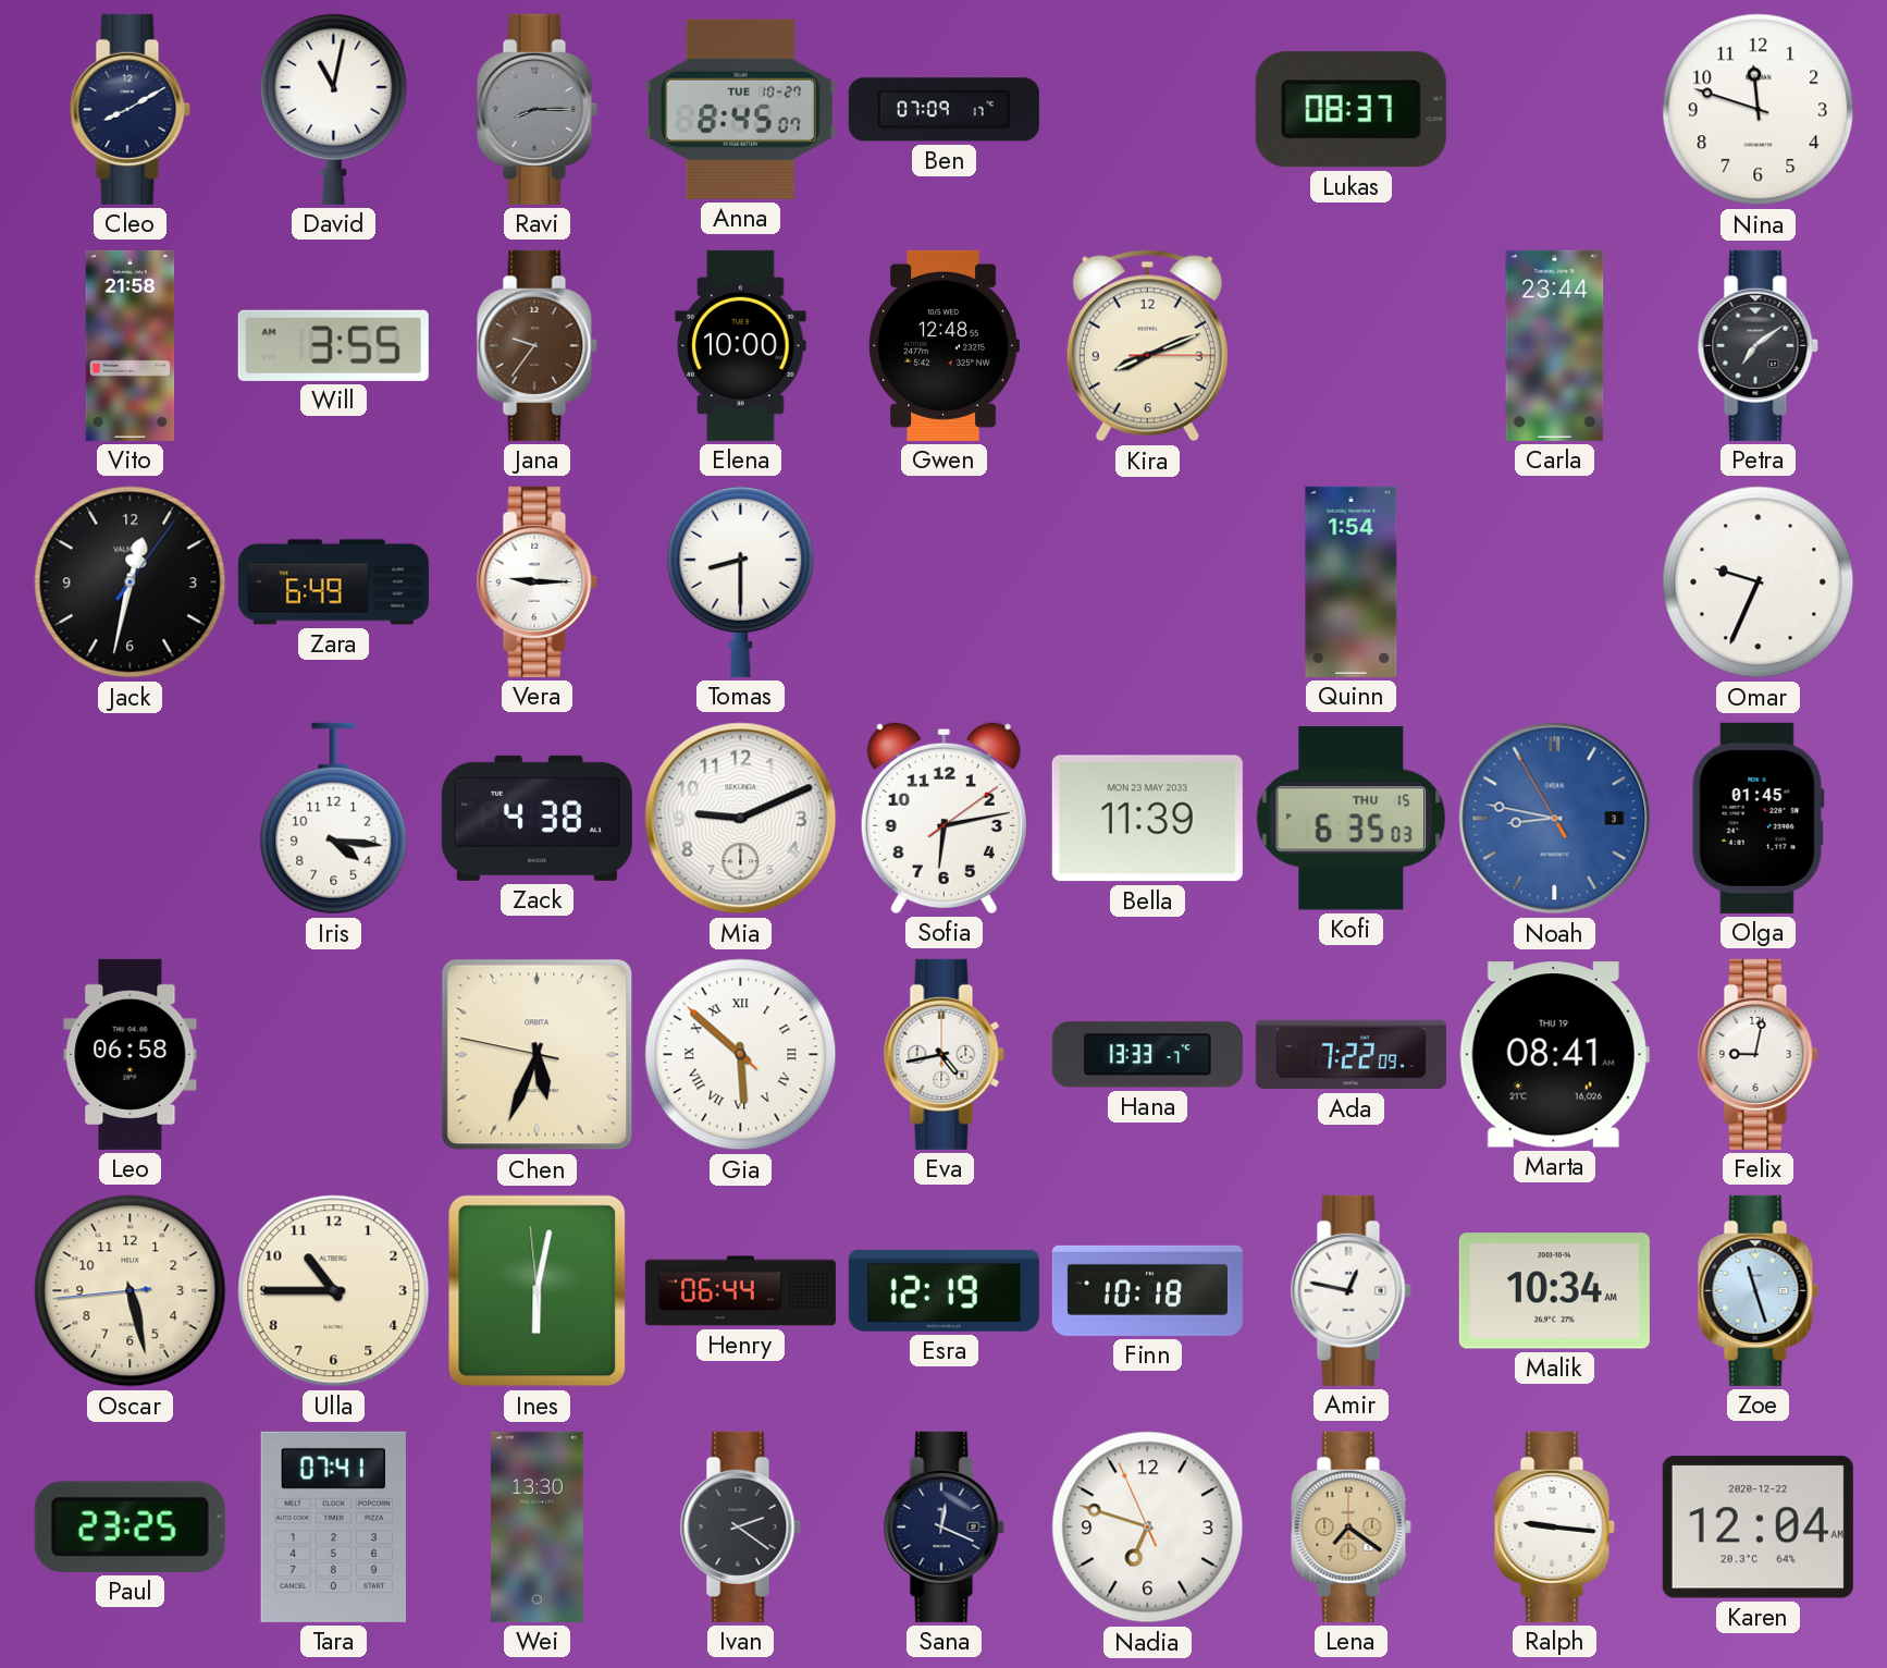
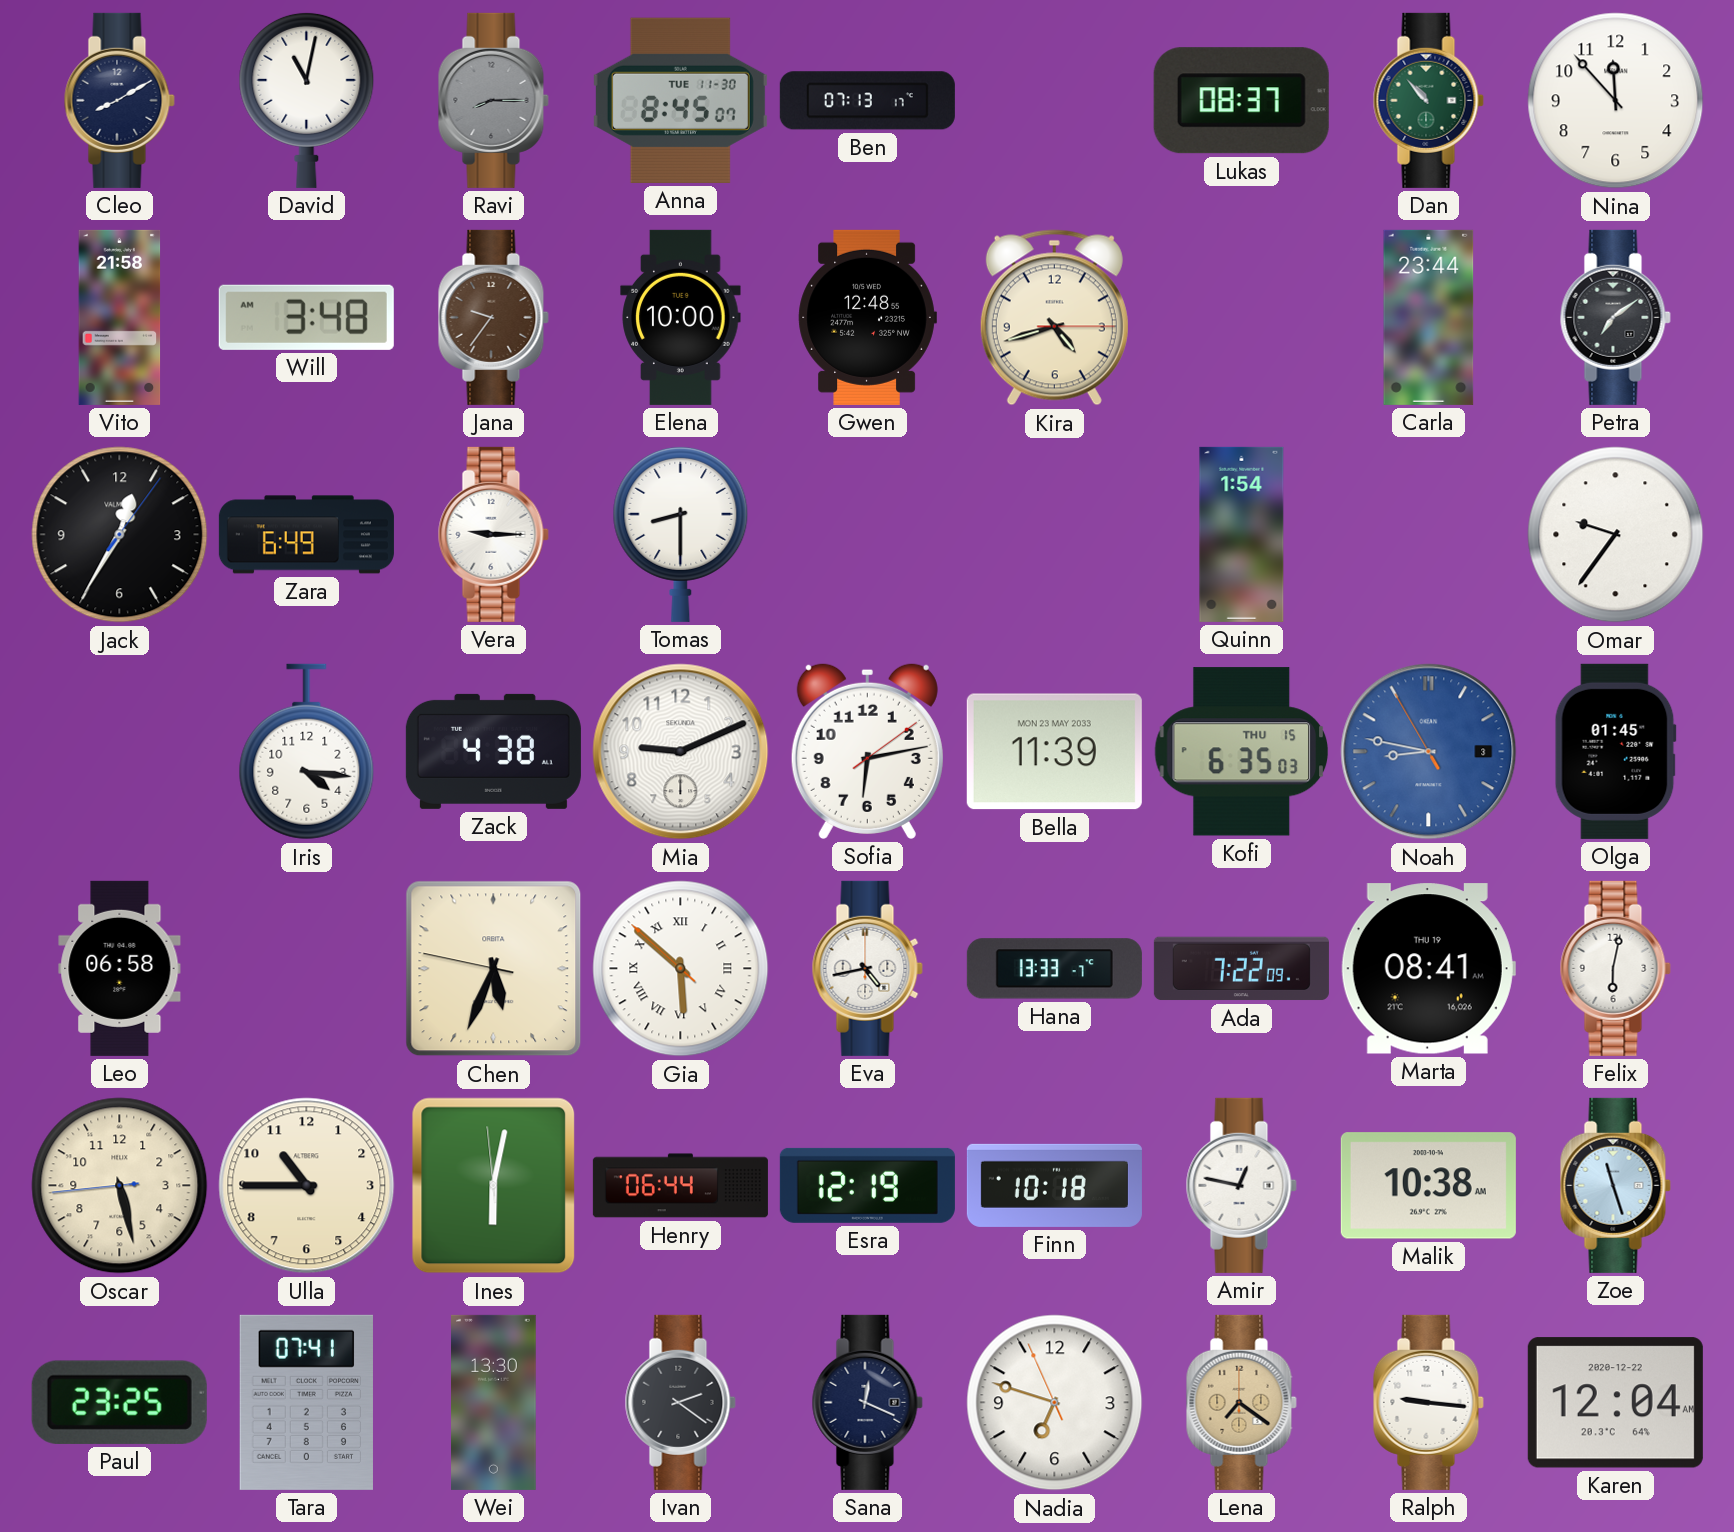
Anna date: TUE 10-27 -> TUE 11-30
Ben: 07:09 -> 07:13
Dan: none -> 10:53
Nina: 11:48 -> 11:53
Will: 3:55 -> 3:48
Kira: 8:11 -> 4:42
Jack: 12:32 -> 12:35
Omar: 9:34 -> 9:36
Felix: 9:02 -> 6:02
Malik: 10:34 -> 10:38
